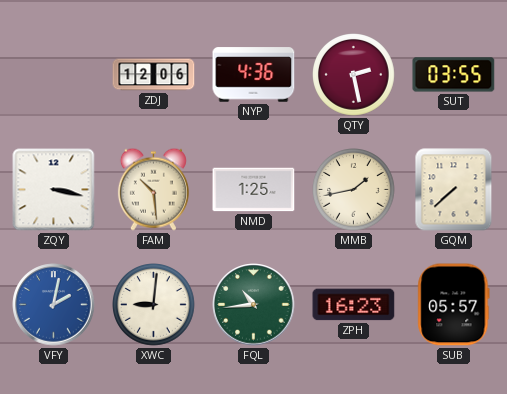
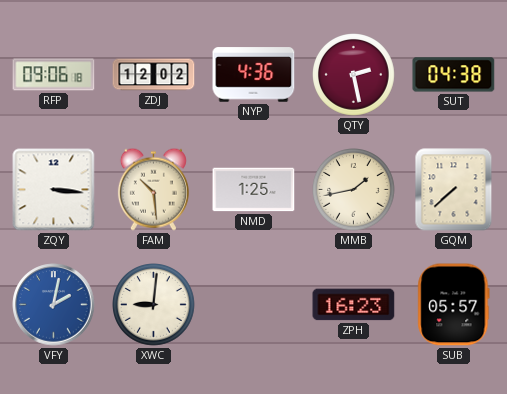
RFP: none -> 09:06
ZDJ: 12:06 -> 12:02
SUT: 03:55 -> 04:38
ZQY: 3:17 -> 3:16
FQL: 10:44 -> none
